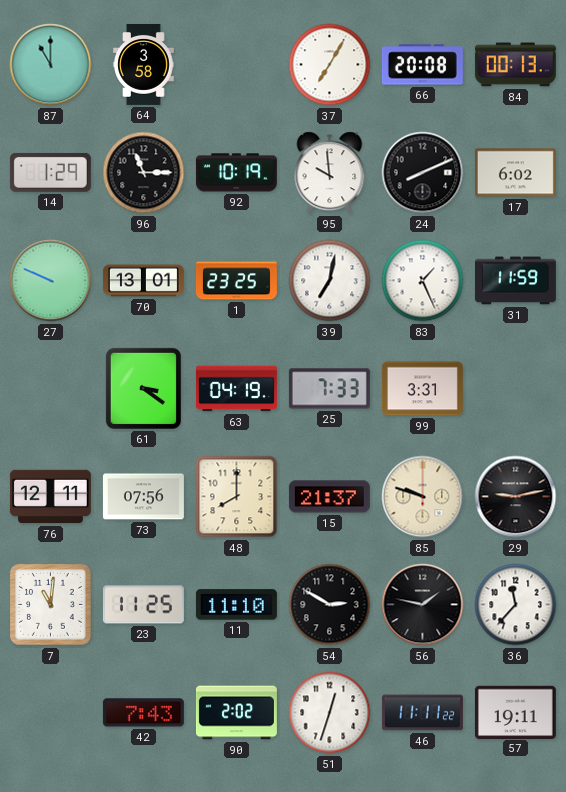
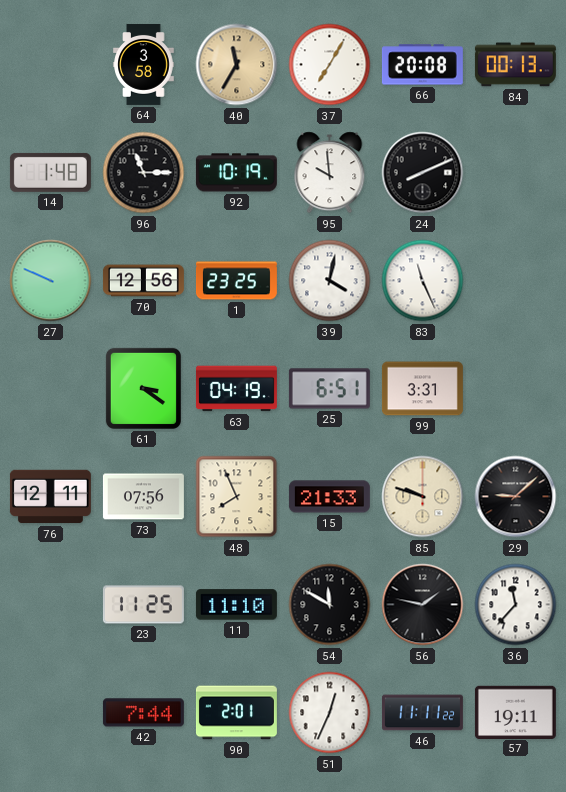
87: 11:00 -> none
40: none -> 11:35
14: 1:29 -> 1:48
17: 6:02 -> none
70: 13:01 -> 12:56
39: 7:02 -> 4:02
83: 1:26 -> 11:26
31: 11:59 -> none
25: 7:33 -> 6:51
48: 8:00 -> 7:56
15: 21:37 -> 21:33
29: 9:13 -> 9:08
7: 11:01 -> none
54: 2:50 -> 11:50
42: 7:43 -> 7:44
90: 2:02 -> 2:01
51: 12:33 -> 12:34
